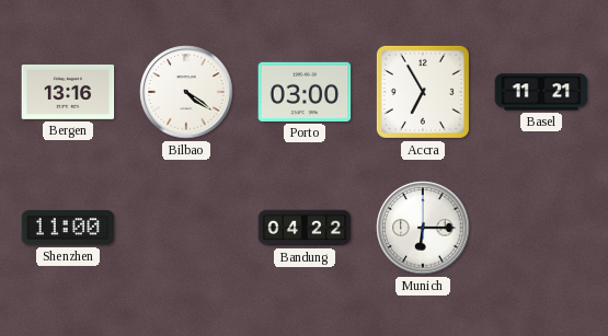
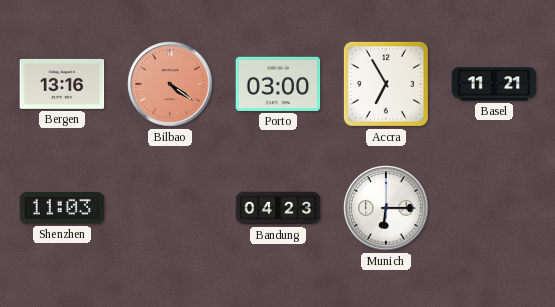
Bilbao dial: white -> salmon
Shenzhen: 11:00 -> 11:03
Bandung: 04:22 -> 04:23
